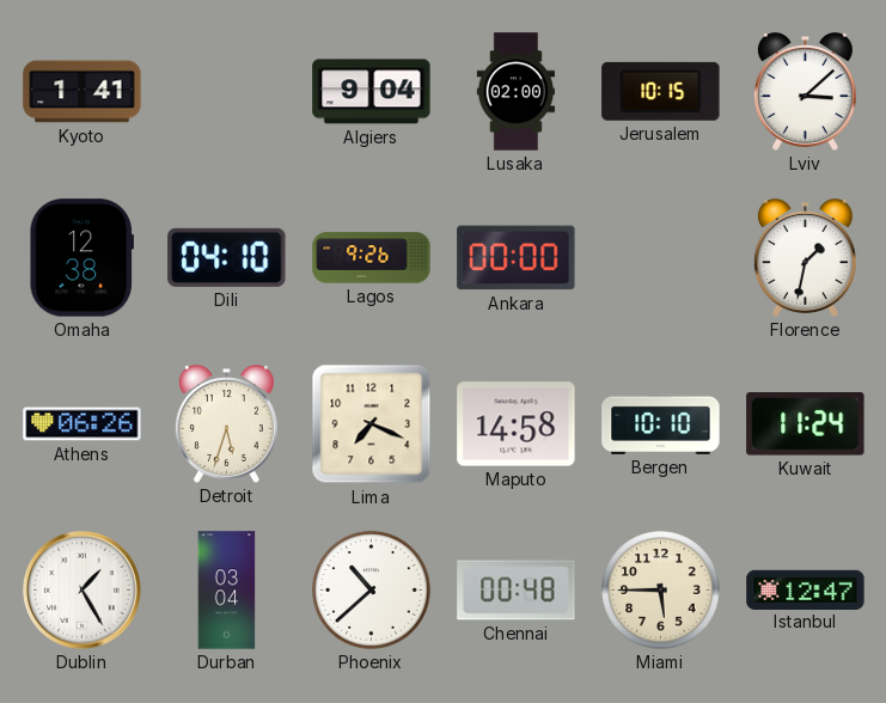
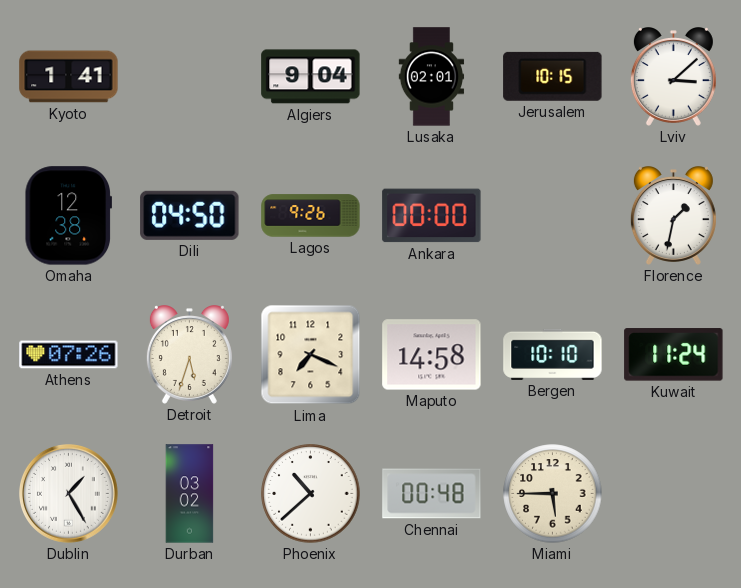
Lusaka: 02:00 -> 02:01
Dili: 04:10 -> 04:50
Athens: 06:26 -> 07:26
Durban: 03:04 -> 03:02
Istanbul: 12:47 -> none
